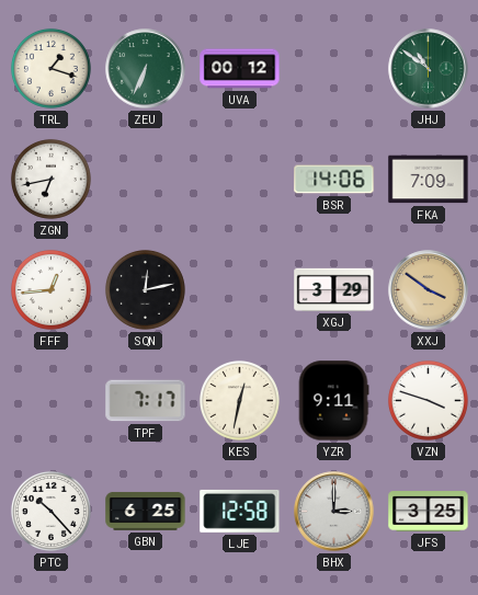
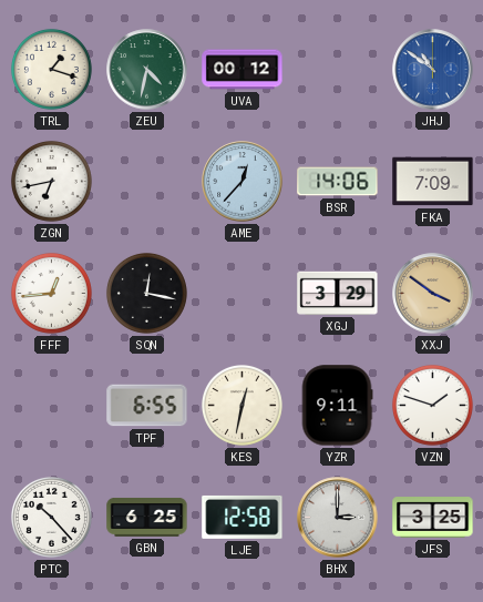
ZEU: 6:34 -> 4:32
JHJ dial: green -> blue
AME: none -> 12:37
SQN: 12:13 -> 12:17
TPF: 7:17 -> 6:55
VZN: 3:48 -> 1:48
